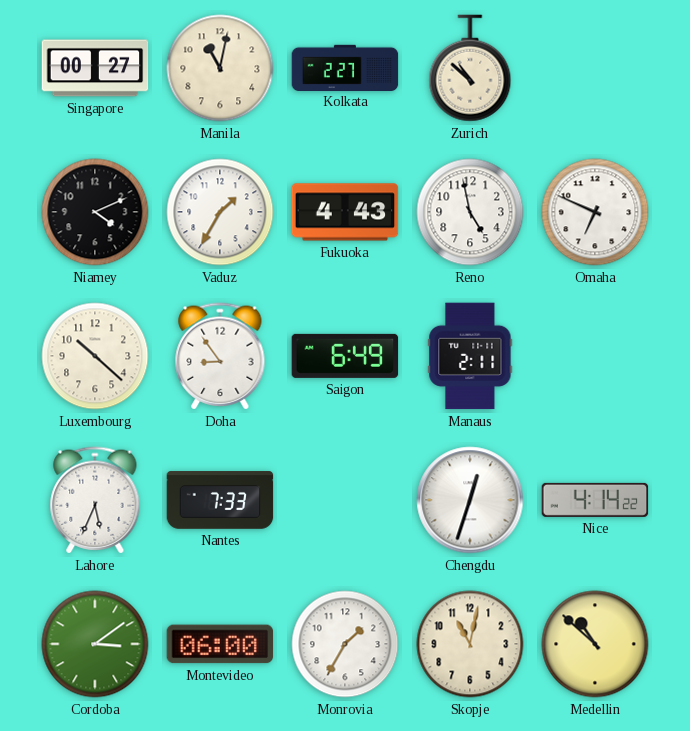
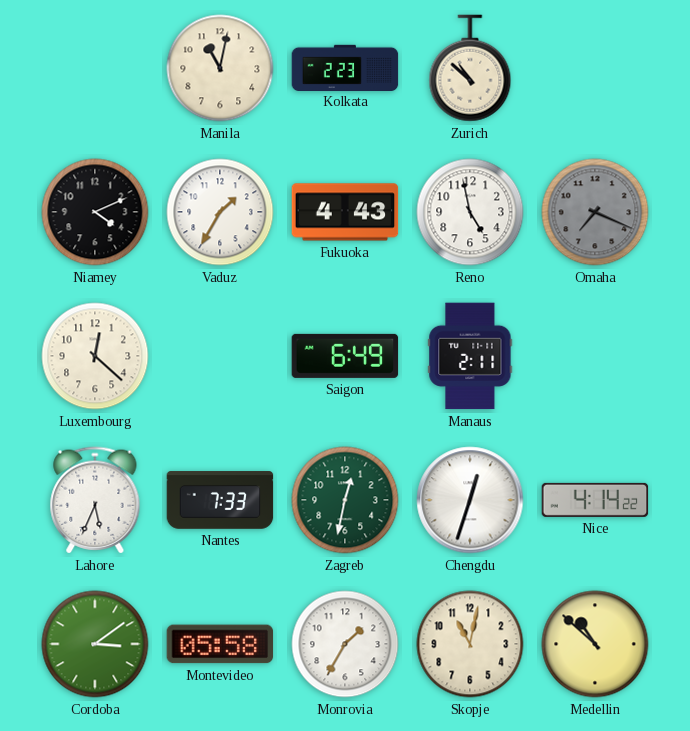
Singapore: 00:27 -> none
Kolkata: 2:27 -> 2:23
Omaha: 6:49 -> 7:19
Omaha dial: white -> grey
Luxembourg: 10:22 -> 12:22
Doha: 8:54 -> none
Zagreb: none -> 12:32
Montevideo: 06:00 -> 05:58
